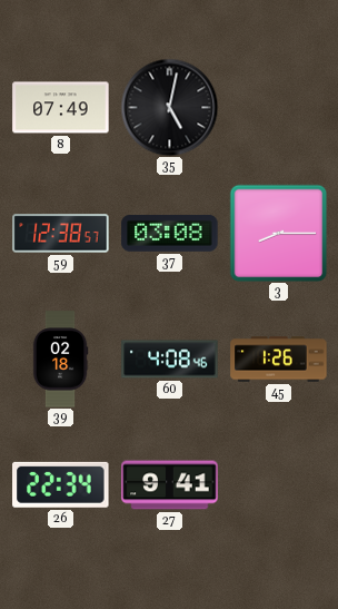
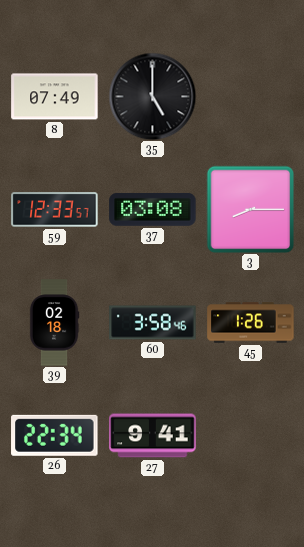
35: 5:02 -> 5:00
59: 12:38 -> 12:33
60: 4:08 -> 3:58
